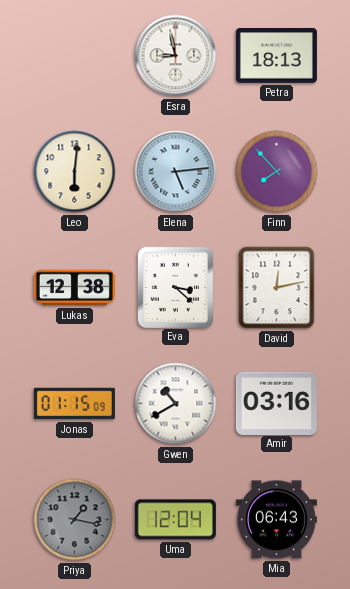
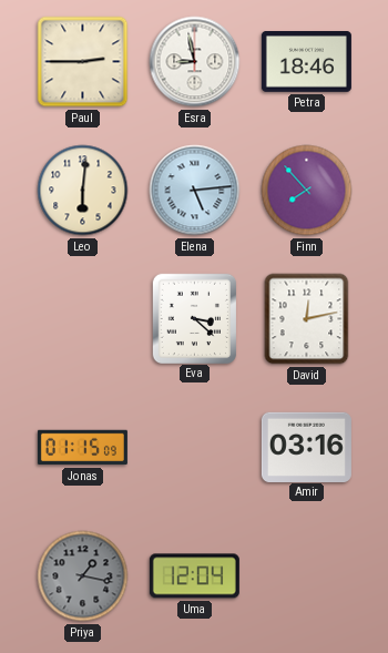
Paul: none -> 2:45
Petra: 18:13 -> 18:46
Lukas: 12:38 -> none
Gwen: 10:40 -> none
Mia: 06:43 -> none
